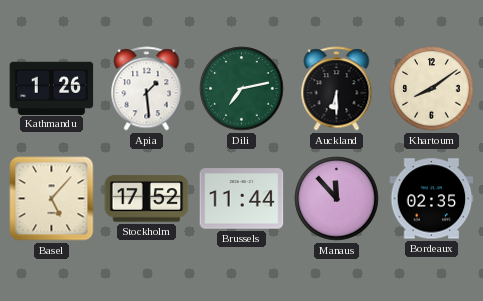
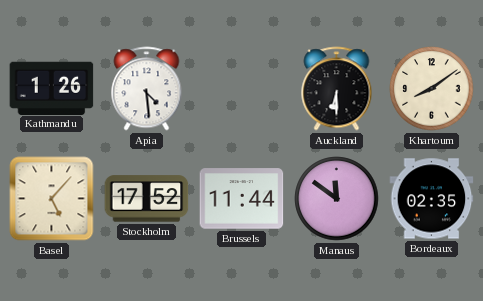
Apia: 1:29 -> 4:29
Dili: 7:13 -> none
Manaus: 11:53 -> 11:51
